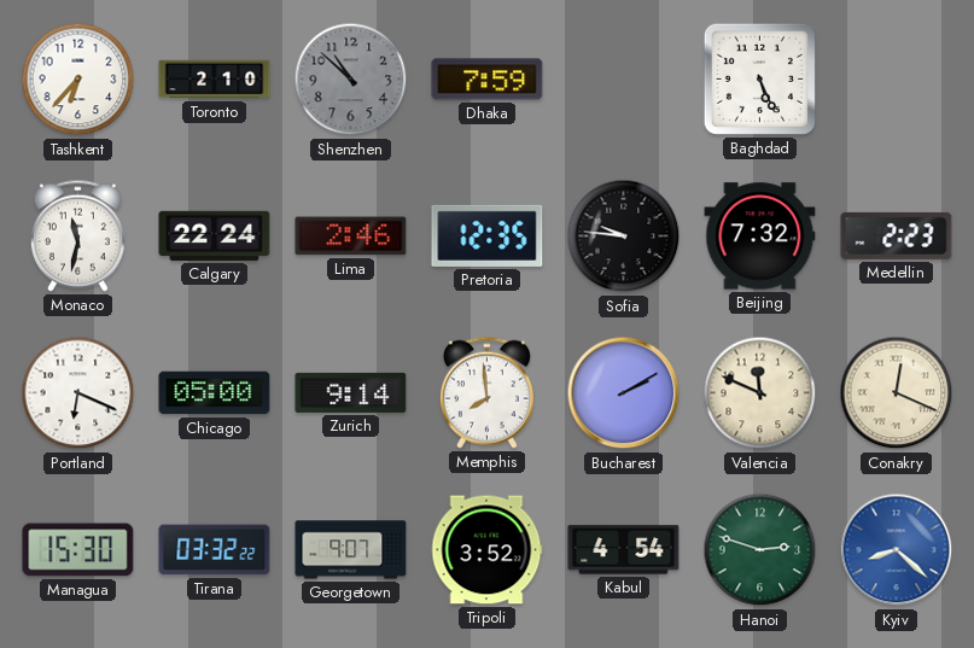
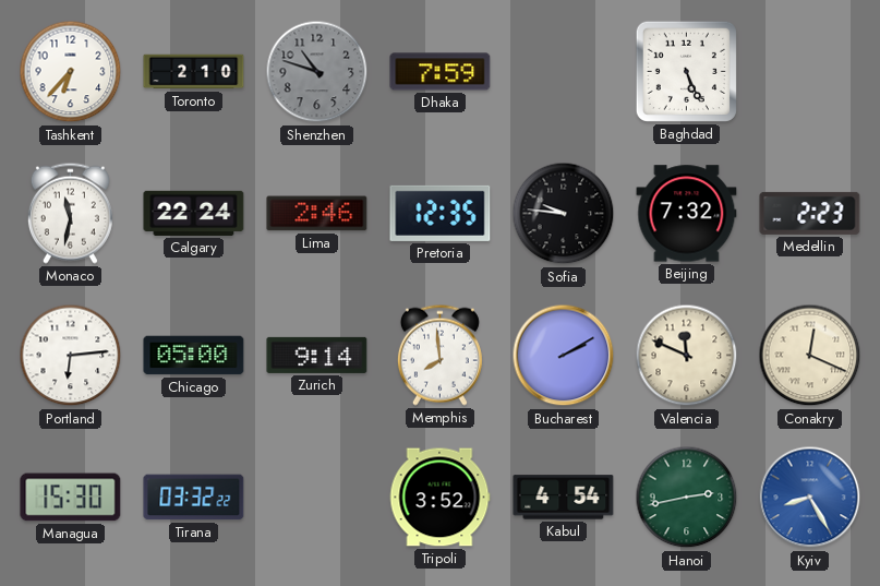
Shenzhen: 10:52 -> 10:48
Portland: 6:19 -> 6:14
Georgetown: 9:07 -> none
Hanoi: 2:48 -> 2:43
Kyiv: 8:22 -> 8:25
